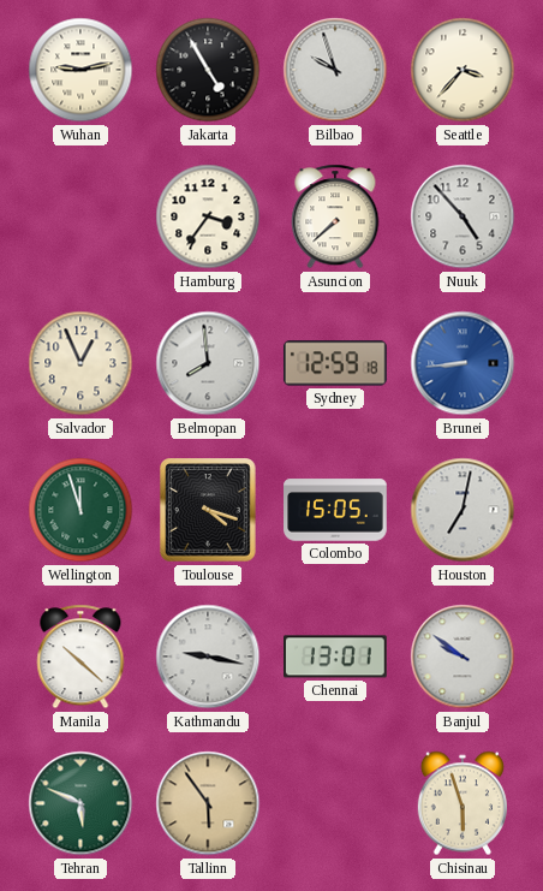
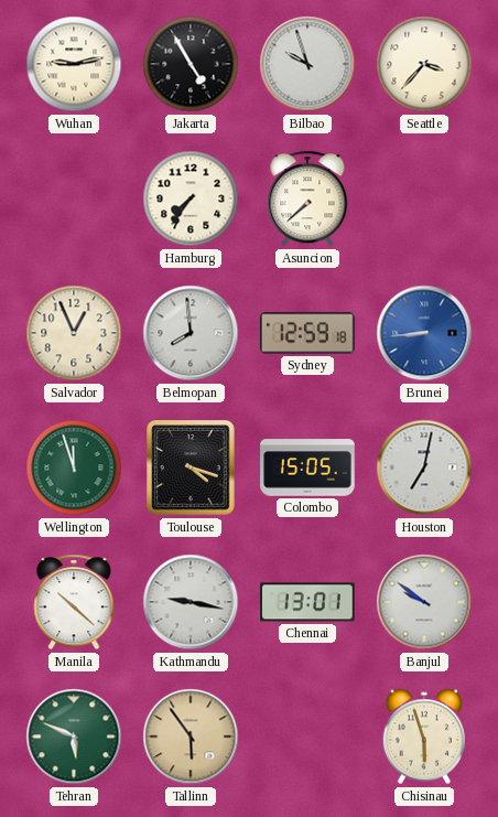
Hamburg: 3:36 -> 7:36
Nuuk: 4:53 -> none
